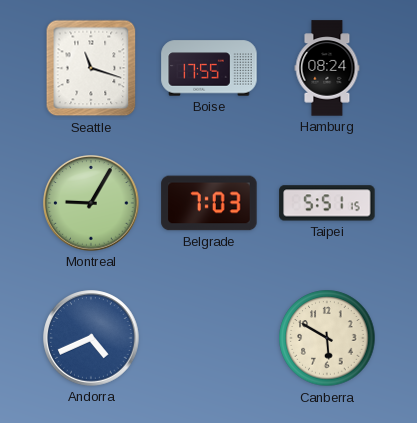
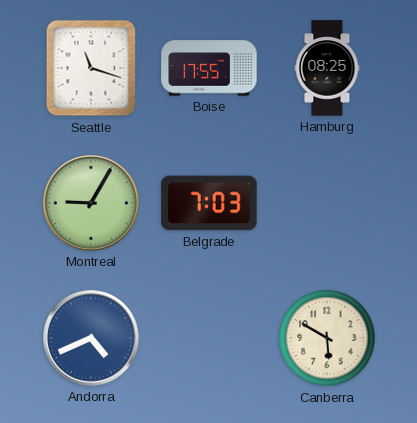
Hamburg: 08:24 -> 08:25
Taipei: 5:51 -> none
